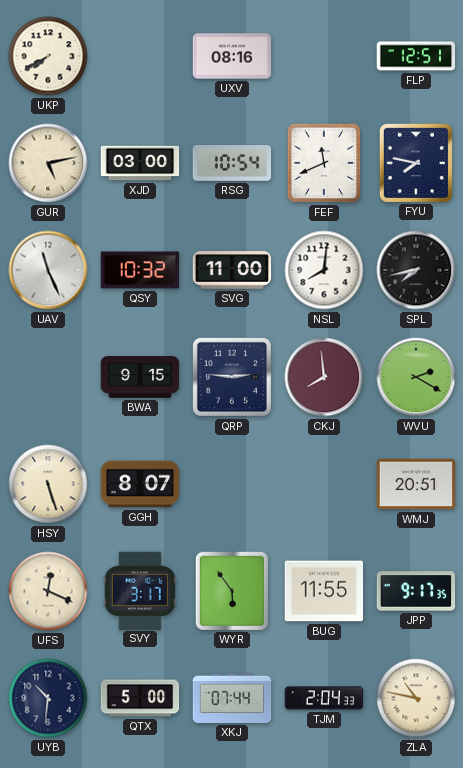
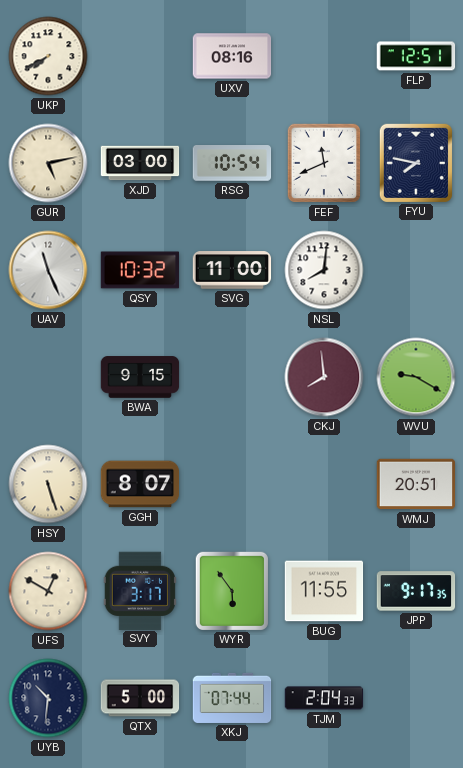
SPL: 7:43 -> none
QRP: 2:46 -> none
WVU: 2:20 -> 9:20
UFS: 12:19 -> 12:50
ZLA: 10:47 -> none
